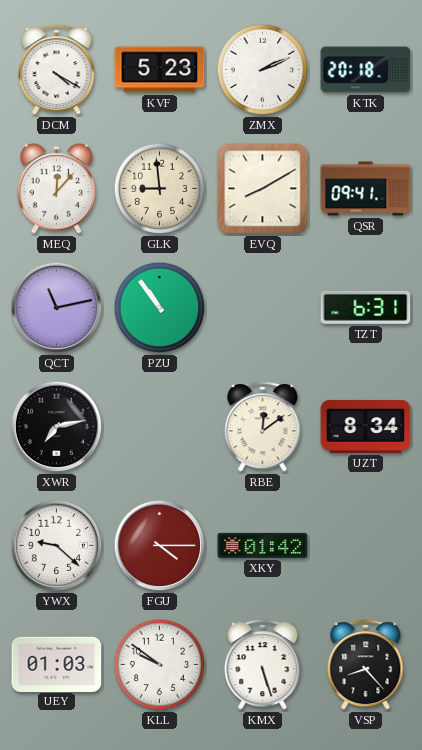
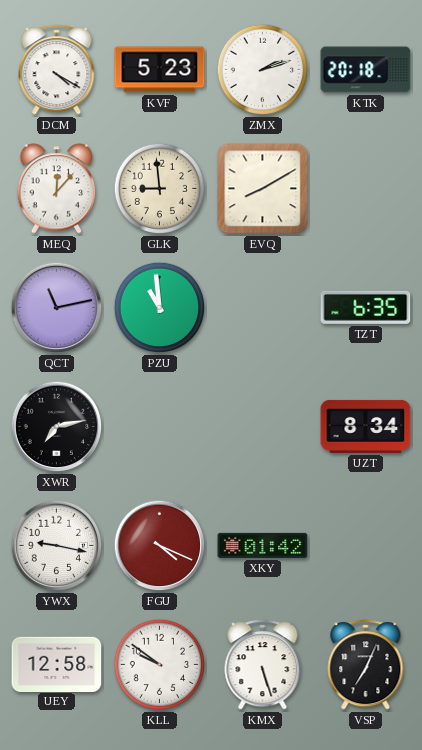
ZMX: 2:11 -> 2:12
QSR: 09:41 -> none
PZU: 10:54 -> 10:59
TZT: 6:31 -> 6:35
RBE: 12:09 -> none
YWX: 9:22 -> 9:17
FGU: 4:15 -> 4:19
UEY: 01:03 -> 12:58
VSP: 8:23 -> 7:04
